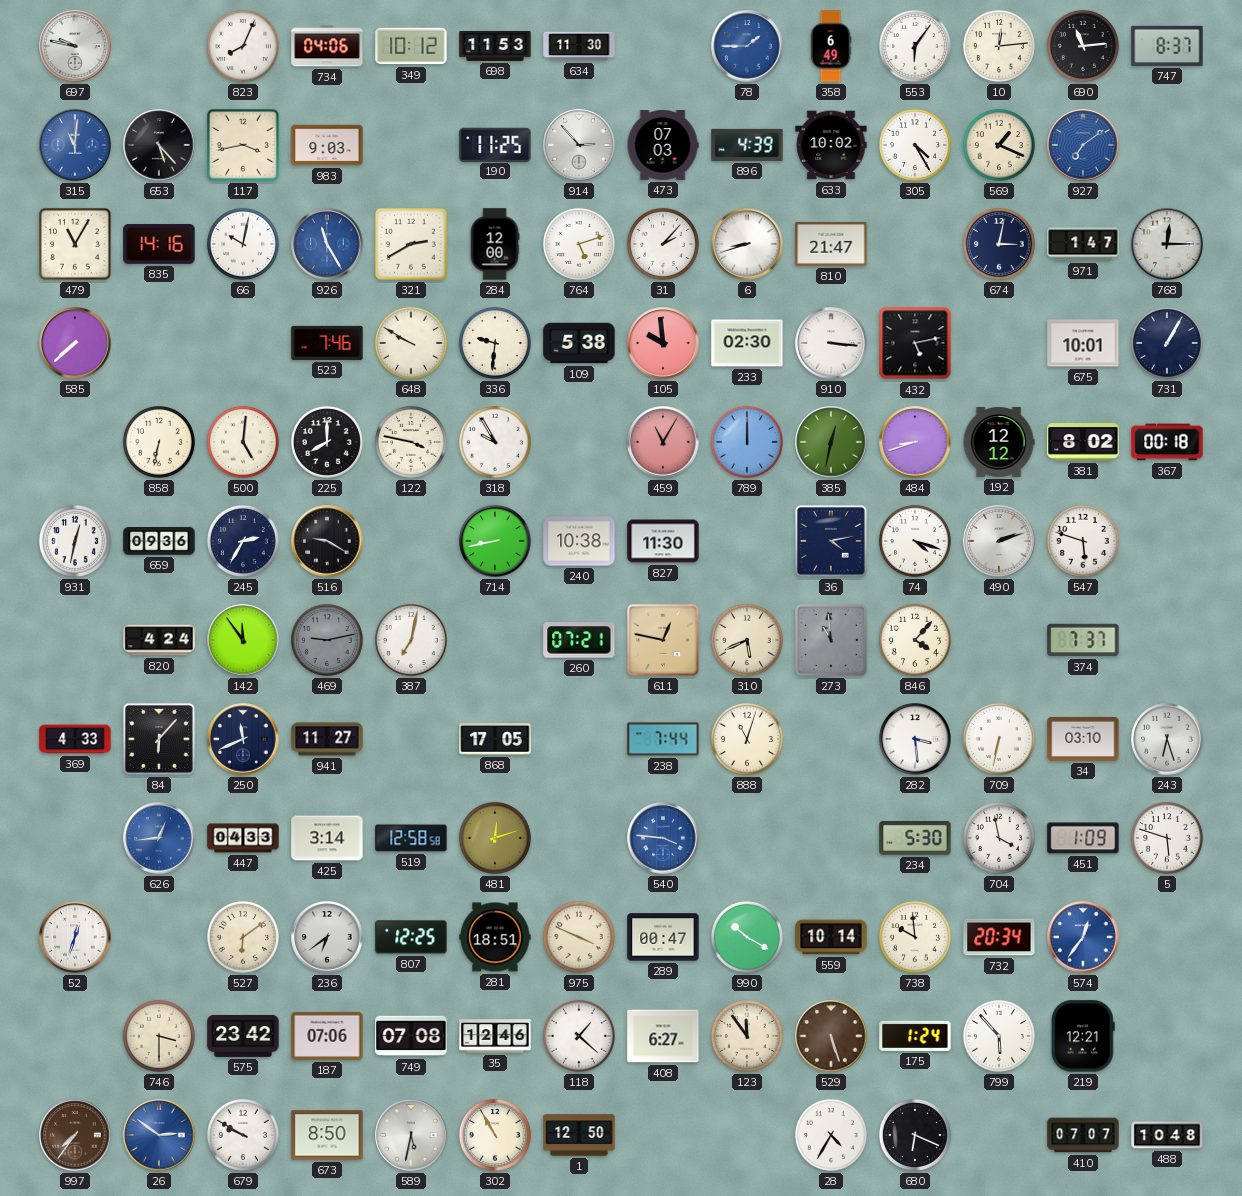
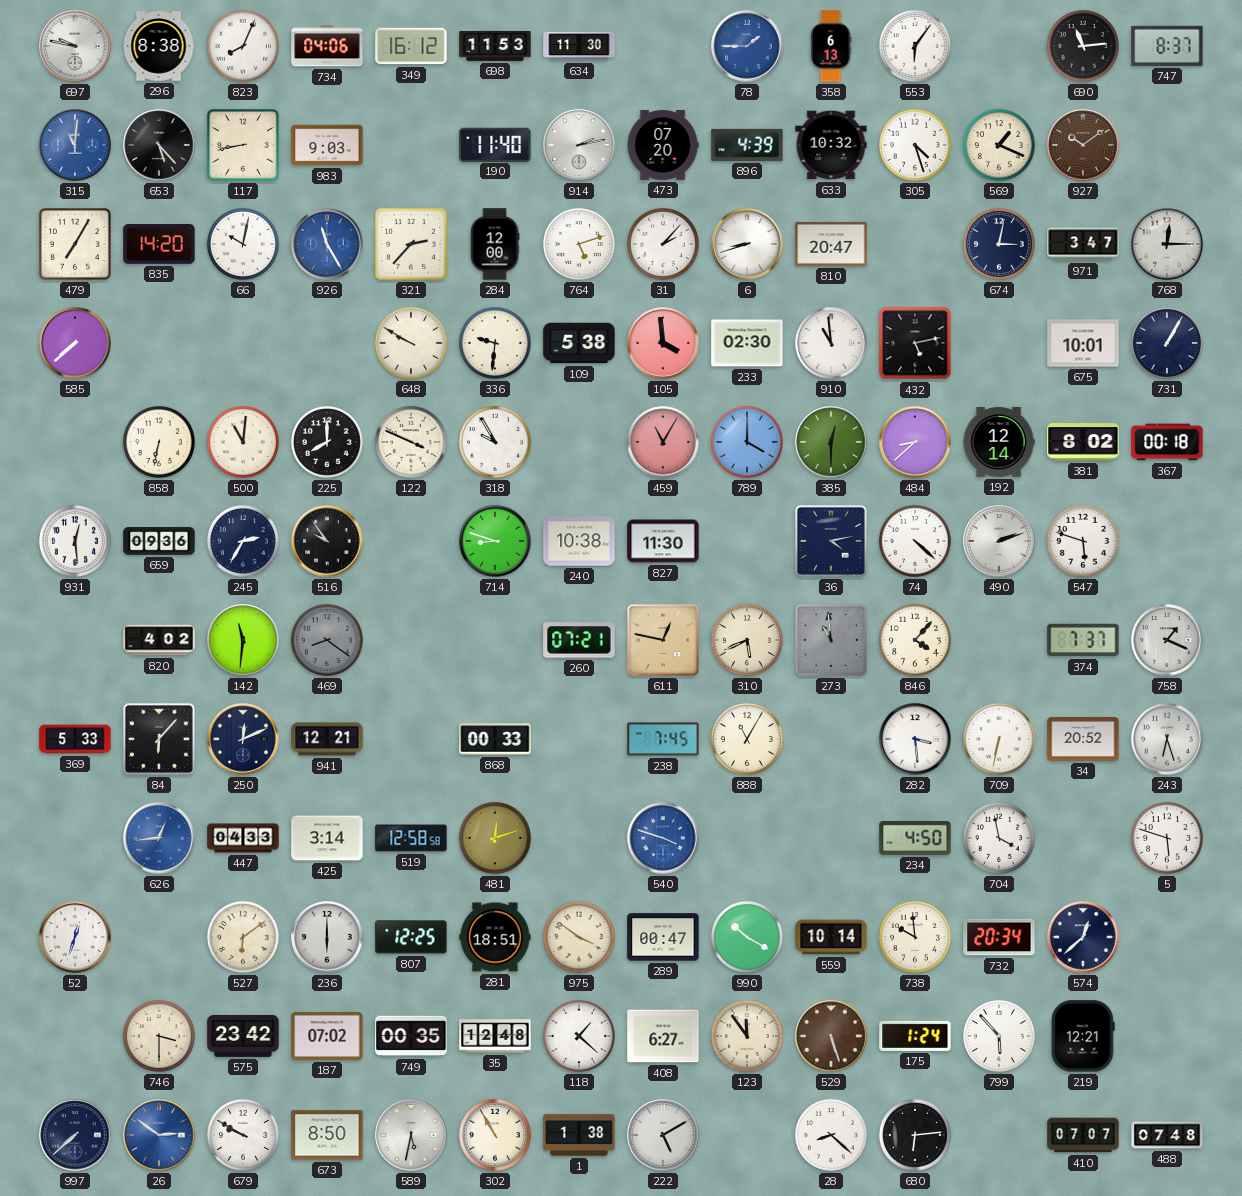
296: none -> 8:38
349: 10:12 -> 16:12
358: 6:49 -> 6:13
10: 12:14 -> none
117: 3:43 -> 8:43
190: 11:25 -> 11:40
914: 2:53 -> 2:13
473: 07:03 -> 07:20
633: 10:02 -> 10:32
305: 4:25 -> 4:27
927: 7:09 -> 10:09
927 dial: blue -> brown
479: 11:05 -> 7:05
835: 14:16 -> 14:20
321: 2:40 -> 2:37
810: 21:47 -> 20:47
971: 1:47 -> 3:47
523: 7:46 -> none
105: 9:59 -> 3:59
910: 3:16 -> 10:59
500: 5:01 -> 11:01
122: 3:47 -> 3:49
789: 12:00 -> 4:00
385: 12:32 -> 12:30
484: 8:42 -> 8:38
192: 12:12 -> 12:14
931: 12:32 -> 12:29
516: 9:20 -> 9:54
714: 8:43 -> 8:48
74: 4:18 -> 4:22
820: 4:24 -> 4:02
142: 11:54 -> 11:31
469: 9:13 -> 8:21
387: 7:02 -> none
758: none -> 1:19
369: 4:33 -> 5:33
250: 11:41 -> 12:11
941: 11:27 -> 12:21
868: 17:05 -> 00:33
238: 7:44 -> 7:45
888: 11:03 -> 11:05
34: 03:10 -> 20:52
540: 3:46 -> 3:48
234: 5:30 -> 4:50
451: 1:09 -> none
236: 6:39 -> 6:00
975: 3:49 -> 3:51
574: 12:36 -> 12:38
574 dial: blue -> navy
187: 07:06 -> 07:02
749: 07:08 -> 00:35
35: 12:46 -> 12:48
997: 7:36 -> 7:38
997 dial: brown -> navy
1: 12:50 -> 1:38
222: none -> 5:10
28: 4:35 -> 8:22
680: 6:19 -> 6:14
488: 10:48 -> 07:48
